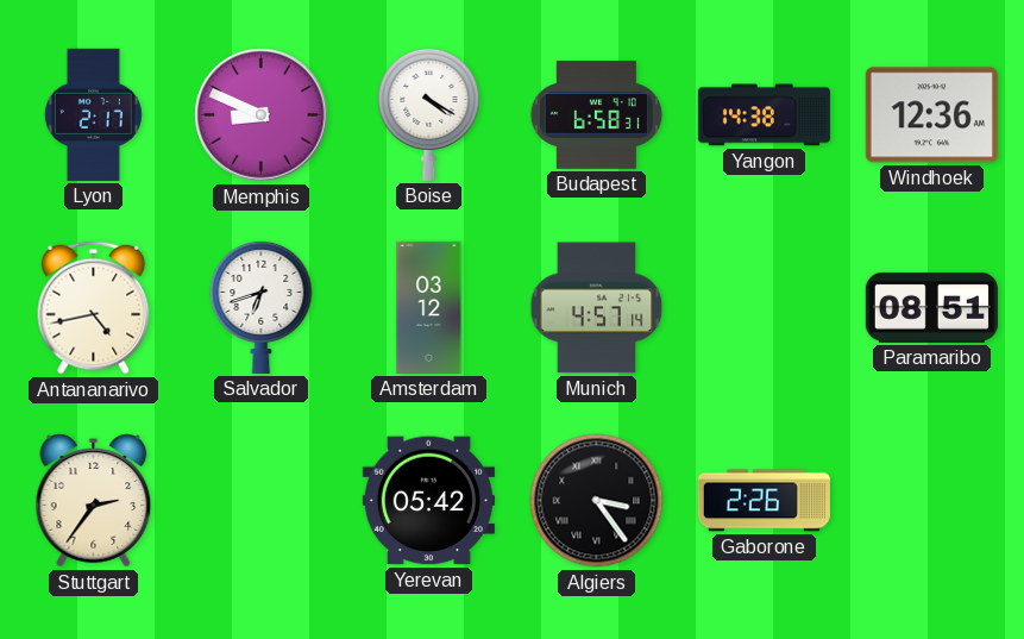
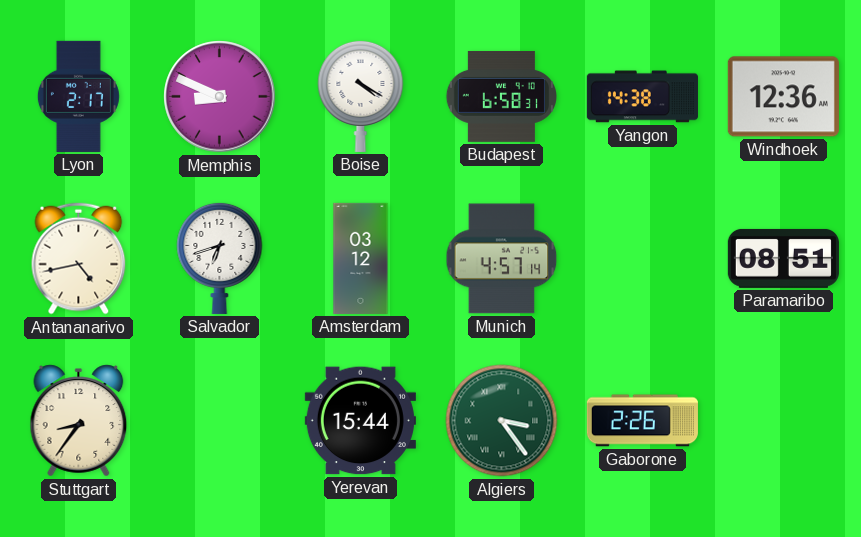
Stuttgart: 2:36 -> 8:36
Yerevan: 05:42 -> 15:44
Algiers dial: black -> green
